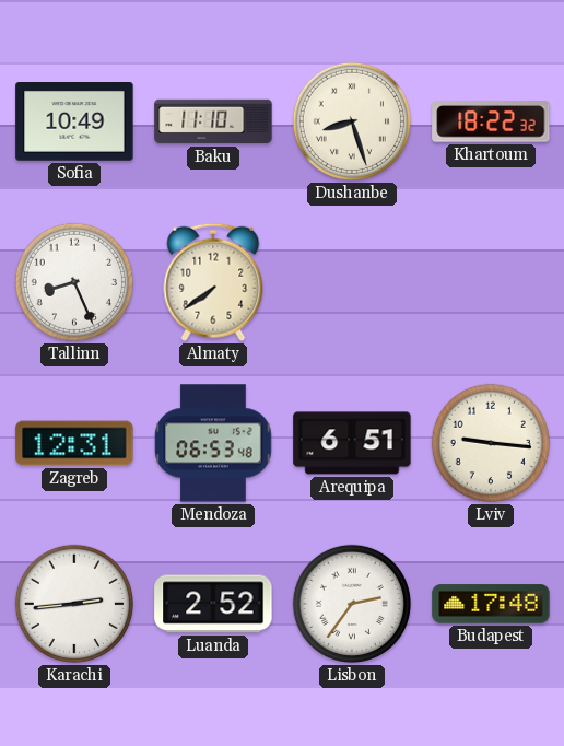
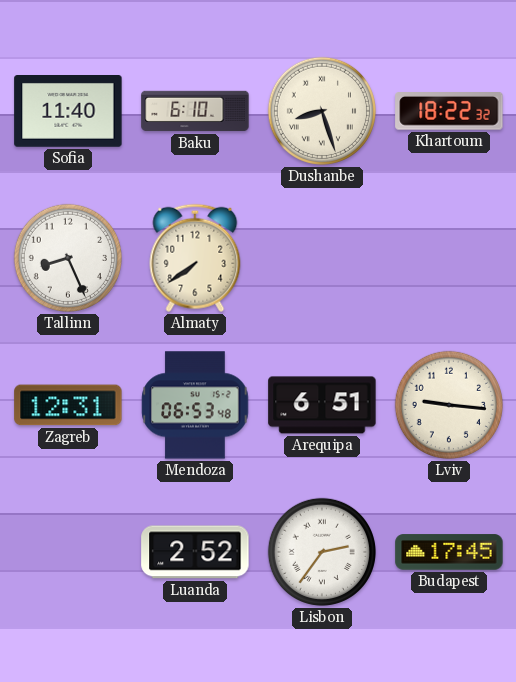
Sofia: 10:49 -> 11:40
Baku: 11:10 -> 6:10
Karachi: 2:44 -> none
Budapest: 17:48 -> 17:45
